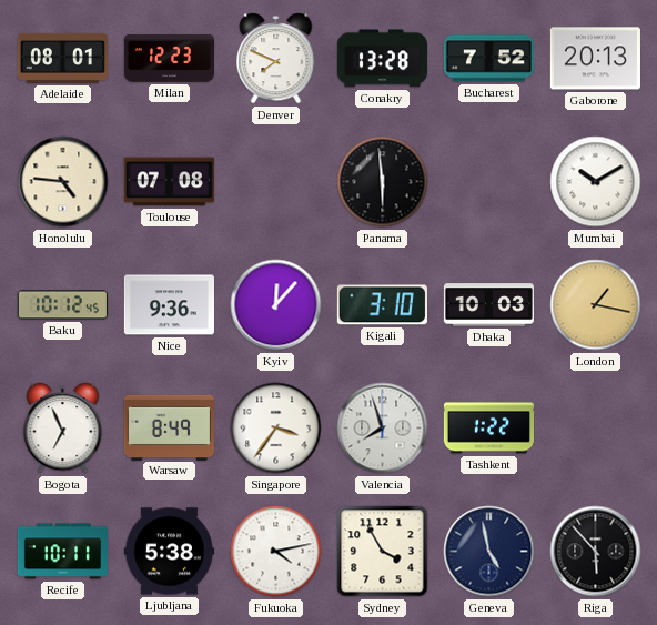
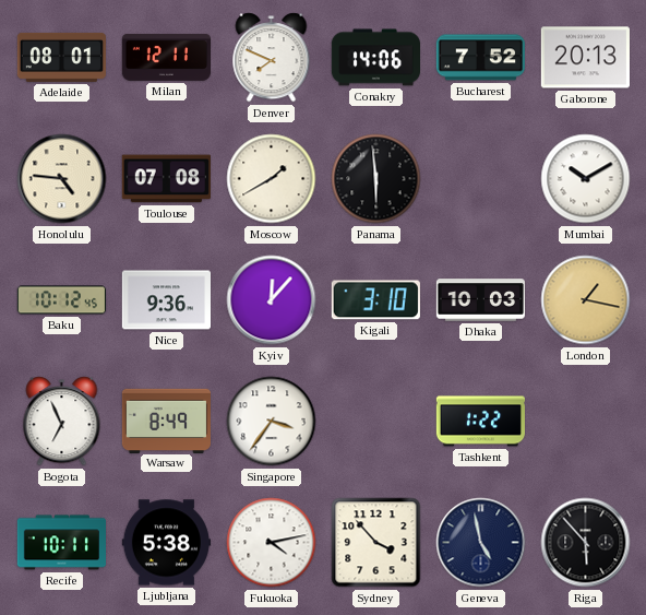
Milan: 12:23 -> 12:11
Conakry: 13:28 -> 14:06
Moscow: none -> 1:40
Valencia: 7:57 -> none
Sydney: 3:55 -> 3:53
